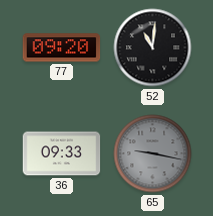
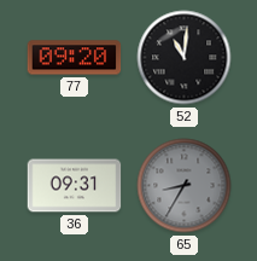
36: 09:33 -> 09:31
65: 9:17 -> 8:35
